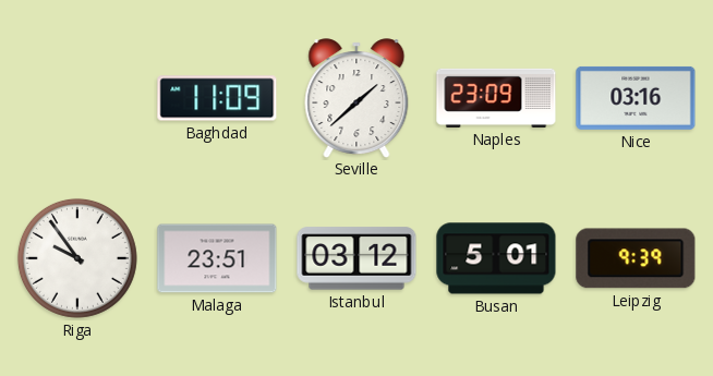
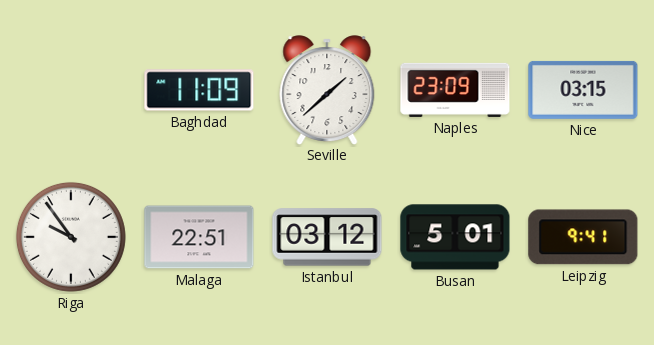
Nice: 03:16 -> 03:15
Malaga: 23:51 -> 22:51
Leipzig: 9:39 -> 9:41
